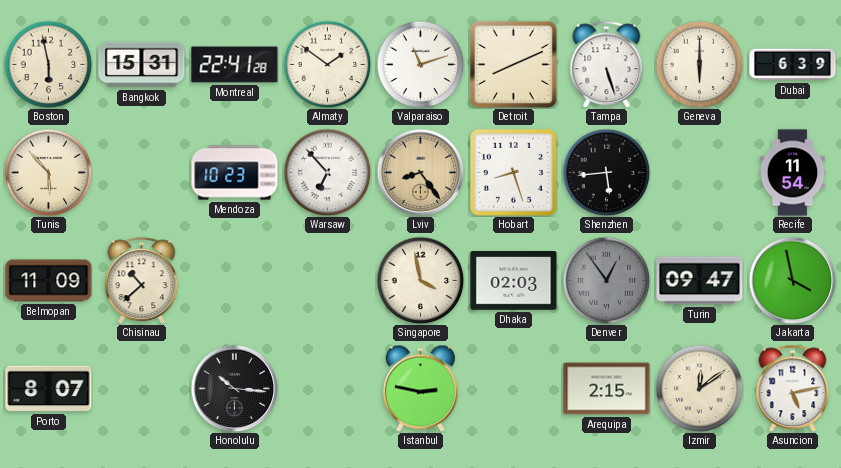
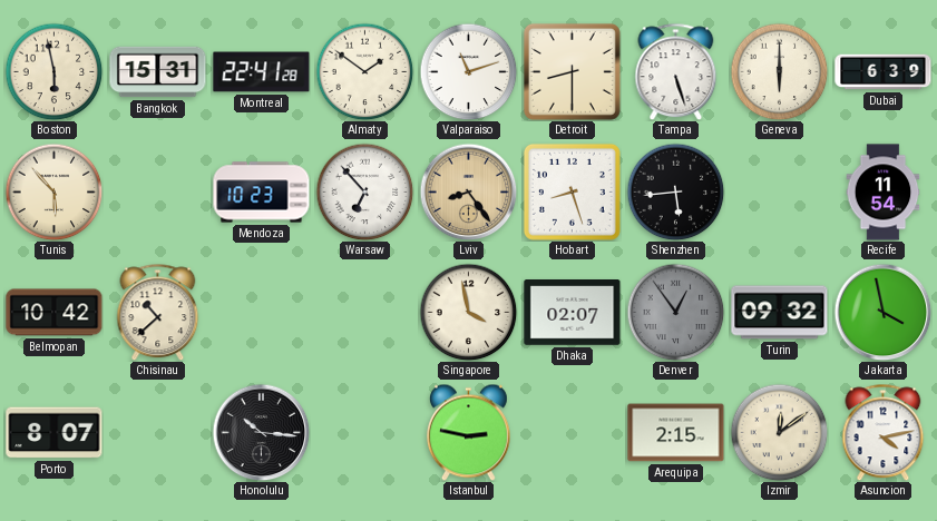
Detroit: 8:11 -> 8:30
Belmopan: 11:09 -> 10:42
Dhaka: 02:03 -> 02:07
Turin: 09:47 -> 09:32
Asuncion: 5:13 -> 4:13
